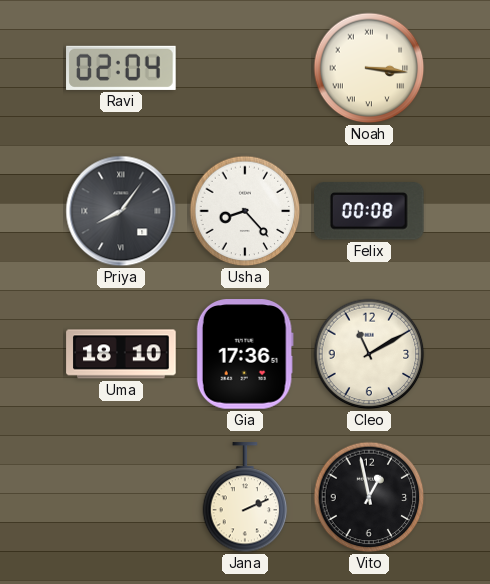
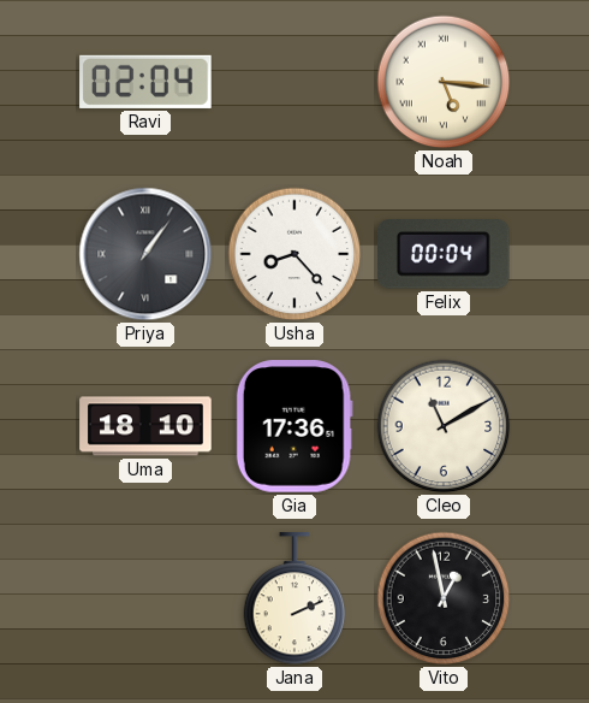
Noah: 3:16 -> 5:16
Priya: 8:06 -> 1:06
Felix: 00:08 -> 00:04
